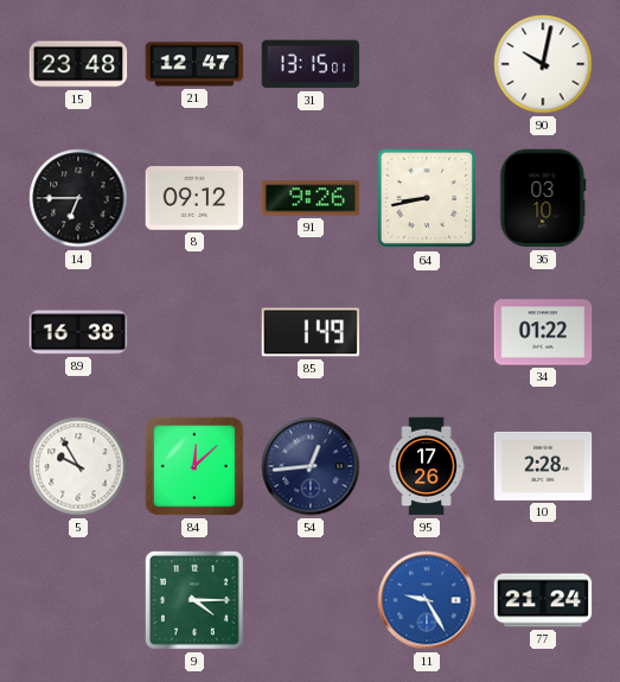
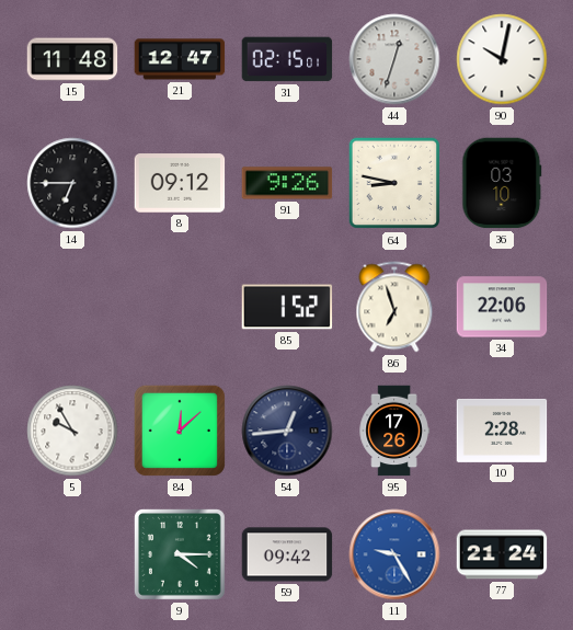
15: 23:48 -> 11:48
31: 13:15 -> 02:15
44: none -> 12:33
64: 8:43 -> 8:47
89: 16:38 -> none
85: 1:49 -> 1:52
86: none -> 6:57
34: 01:22 -> 22:06
59: none -> 09:42
